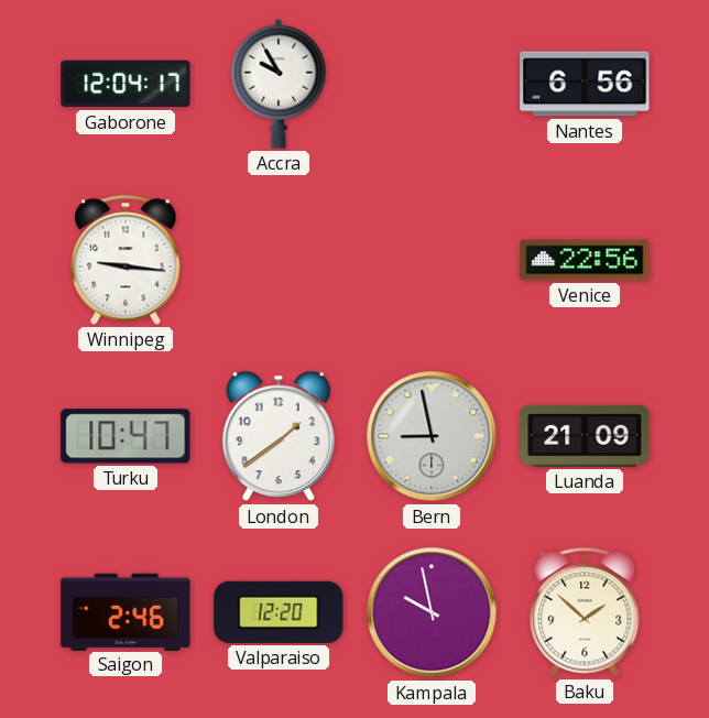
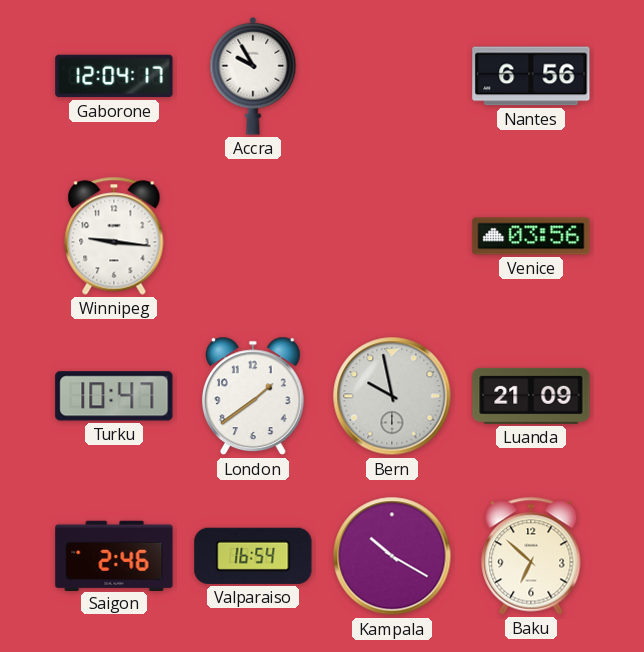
Venice: 22:56 -> 03:56
Bern: 8:58 -> 9:58
Valparaiso: 12:20 -> 16:54
Kampala: 9:58 -> 10:20
Baku: 1:52 -> 6:52
